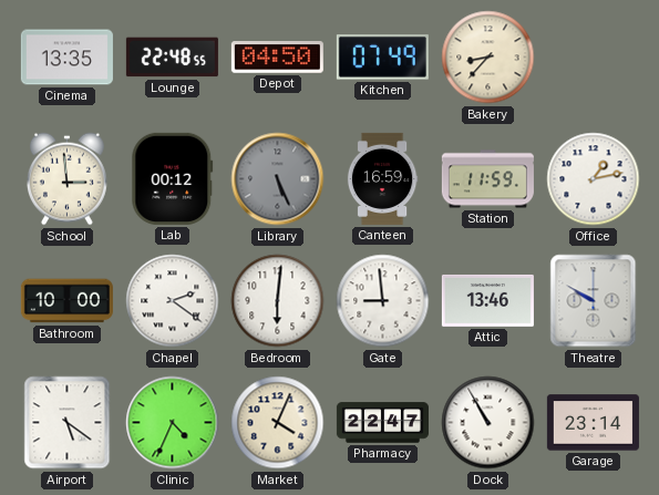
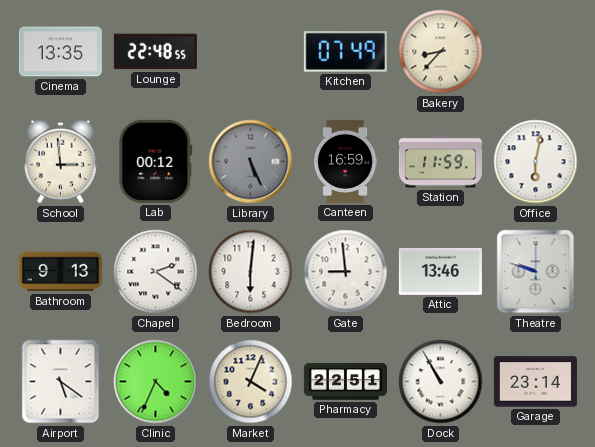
Depot: 04:50 -> none
Office: 1:13 -> 6:02
Bathroom: 10:00 -> 9:13
Theatre: 9:50 -> 9:48
Pharmacy: 22:47 -> 22:51
